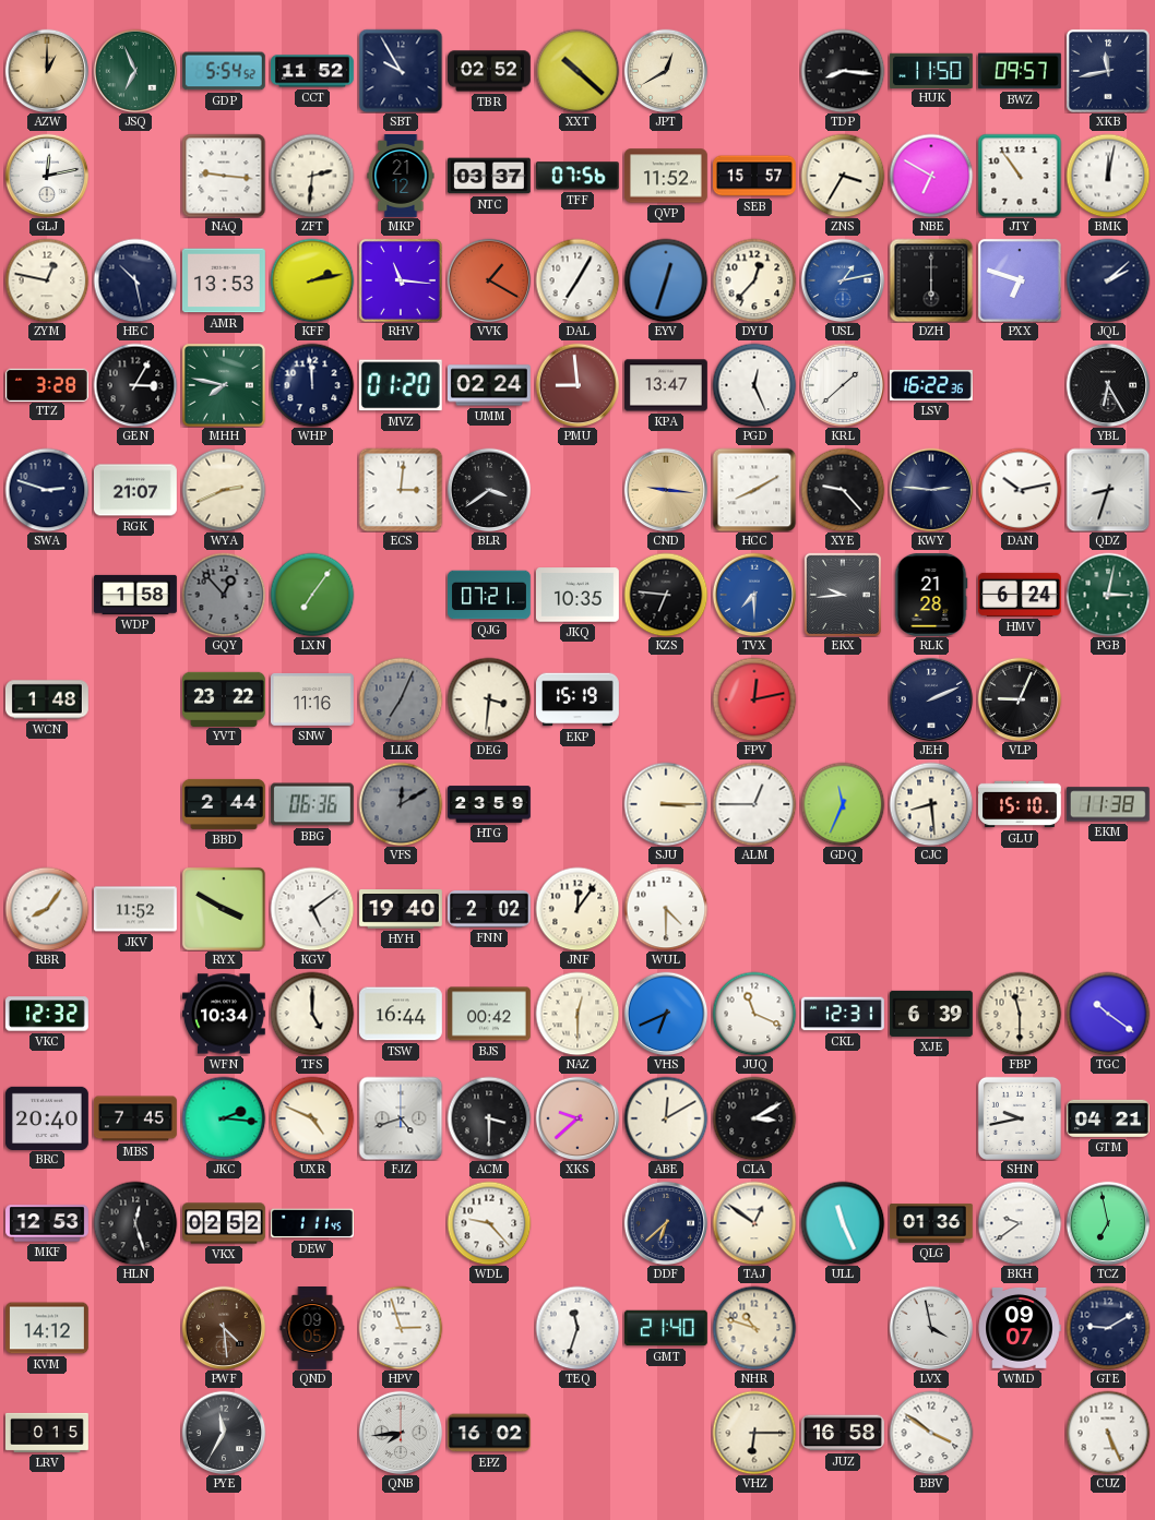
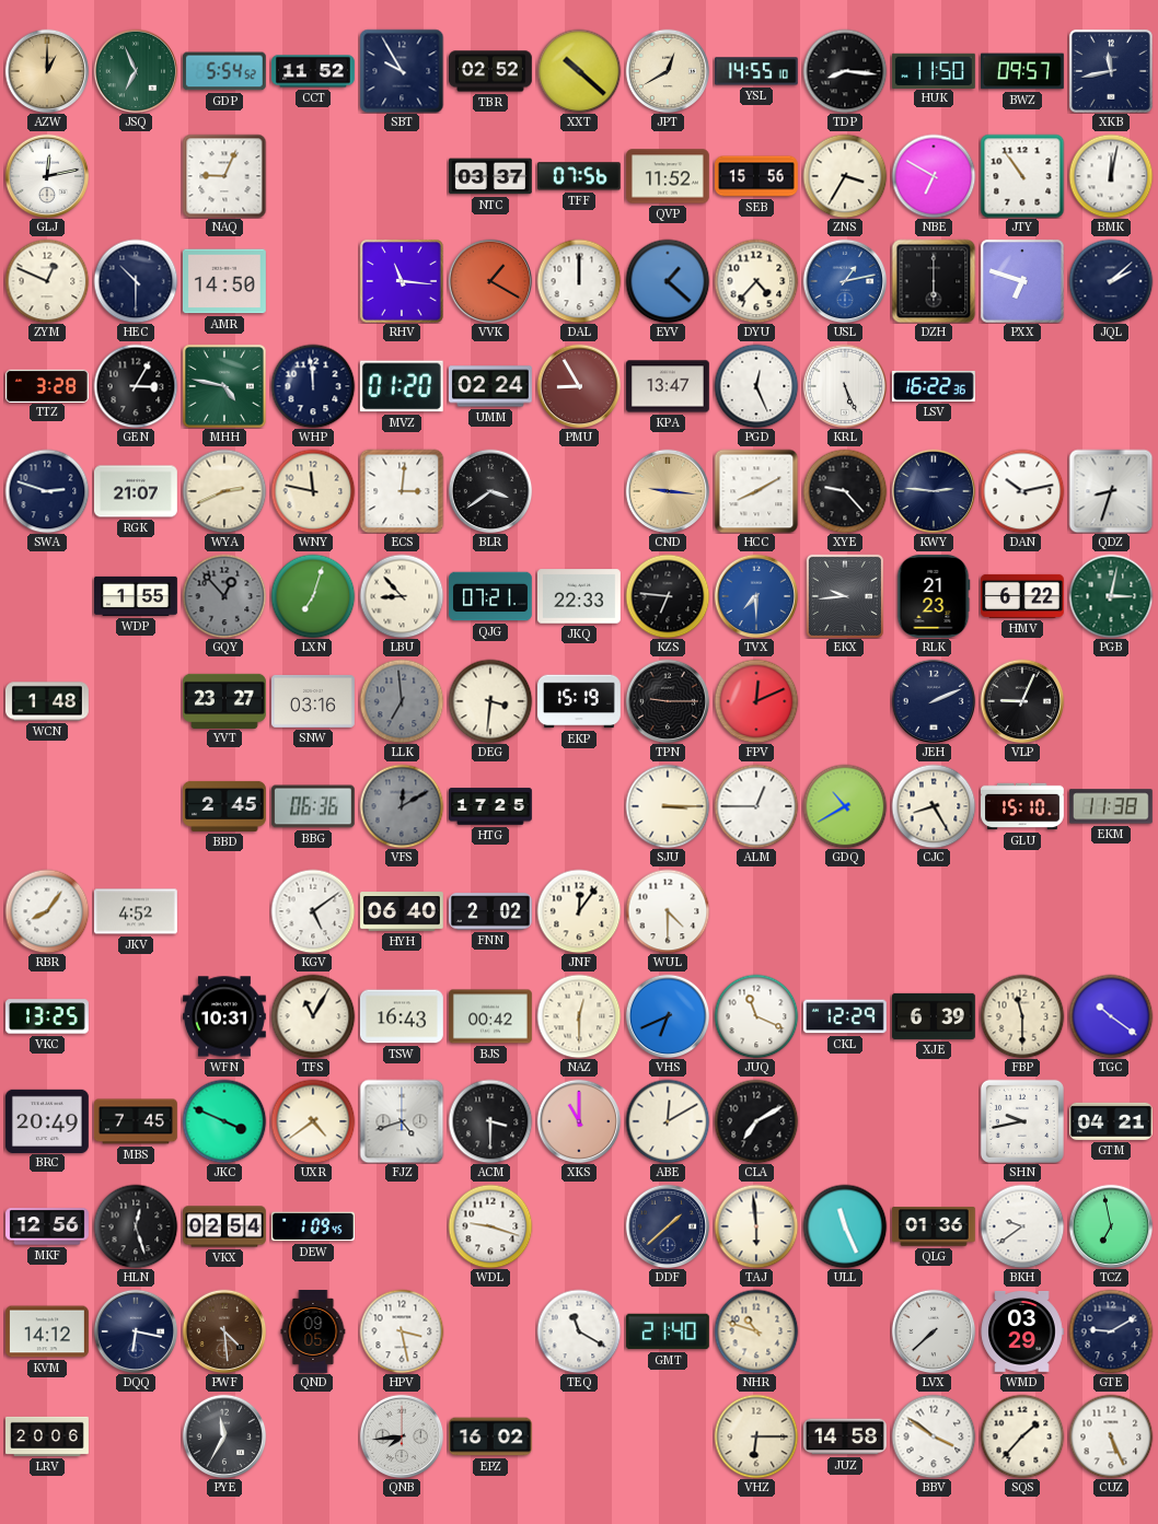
YSL: none -> 14:55
NAQ: 9:16 -> 9:04
ZFT: 2:31 -> none
MKP: 21:12 -> none
SEB: 15:57 -> 15:56
ZYM: 12:47 -> 12:49
HEC: 10:28 -> 10:30
AMR: 13:53 -> 14:50
KFF: 2:13 -> none
DAL: 7:05 -> 12:00
EYV: 12:33 -> 1:22
DYU: 12:37 -> 4:37
MHH: 7:47 -> 4:47
PMU: 8:59 -> 8:55
KRL: 1:38 -> 5:26
YBL: 6:25 -> none
WNY: none -> 11:47
WDP: 1:58 -> 1:55
LXN: 7:06 -> 7:03
LBU: none -> 8:53
JKQ: 10:35 -> 22:33
RLK: 21:28 -> 21:23
HMV: 6:24 -> 6:22
YVT: 23:22 -> 23:27
SNW: 11:16 -> 03:16
LLK: 7:04 -> 6:59
TPN: none -> 9:15
FPV: 12:13 -> 12:11
BBD: 2:44 -> 2:45
HTG: 23:59 -> 17:25
GDQ: 11:34 -> 10:40
CJC: 8:29 -> 8:25
JKV: 11:52 -> 4:52
RYX: 3:50 -> none
HYH: 19:40 -> 06:40
VKC: 12:32 -> 13:25
WFN: 10:34 -> 10:31
TFS: 5:00 -> 11:05
TSW: 16:44 -> 16:43
CKL: 12:31 -> 12:29
BRC: 20:40 -> 20:49
JKC: 2:16 -> 3:49
UXR: 4:49 -> 4:39
XKS: 9:38 -> 11:00
CLA: 3:10 -> 7:10
MKF: 12:53 -> 12:56
VKX: 02:52 -> 02:54
DEW: 1:11 -> 1:09
WDL: 9:23 -> 9:18
DDF: 6:38 -> 1:38
TAJ: 12:51 -> 5:59
DQQ: none -> 6:17
HPV: 2:57 -> 3:28
TEQ: 11:33 -> 11:20
LVX: 3:58 -> 7:38
WMD: 09:07 -> 03:29
LRV: 0:15 -> 20:06
JUZ: 16:58 -> 14:58
SQS: none -> 1:37
